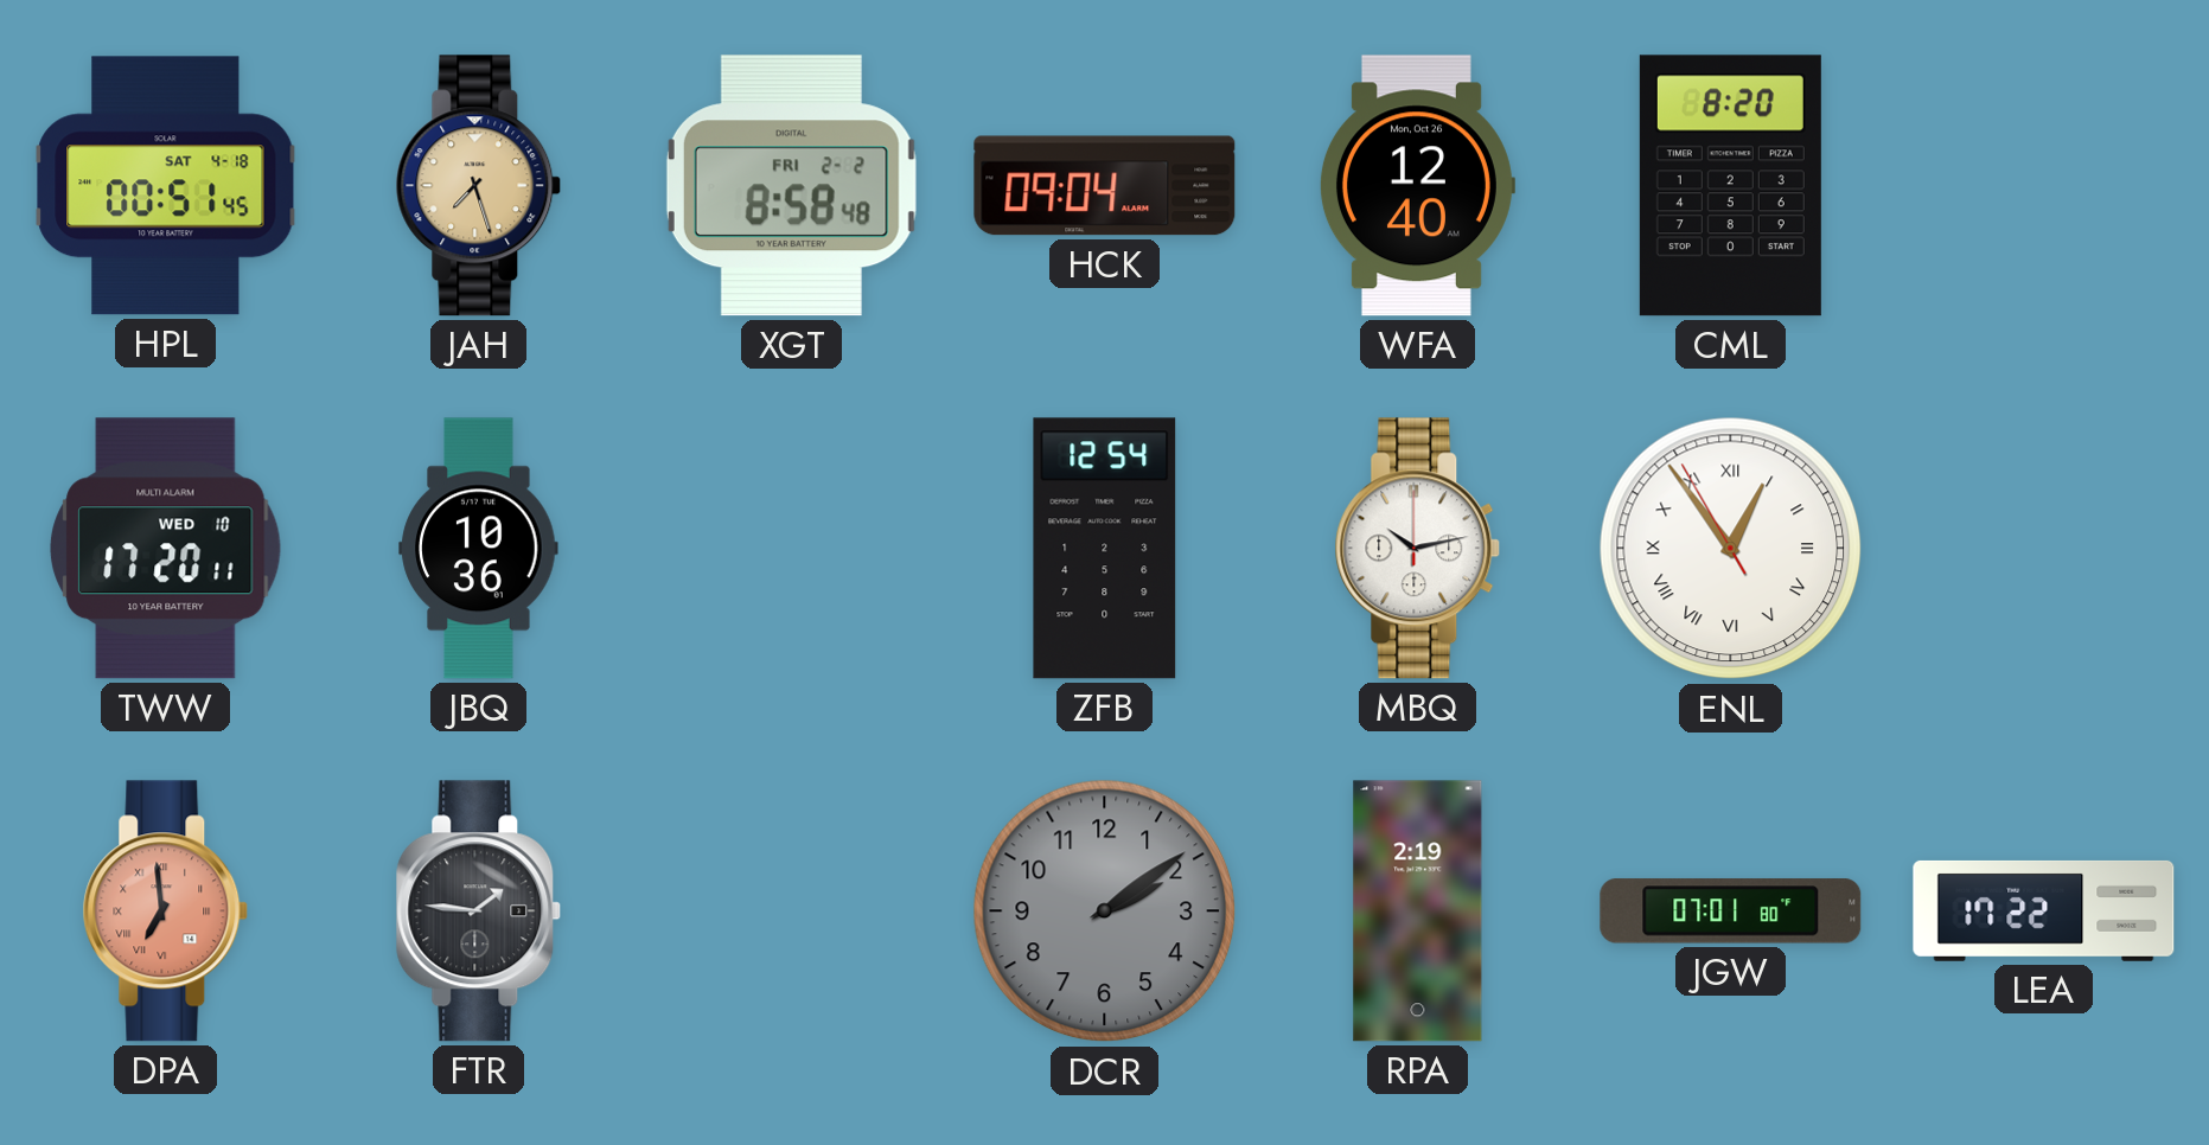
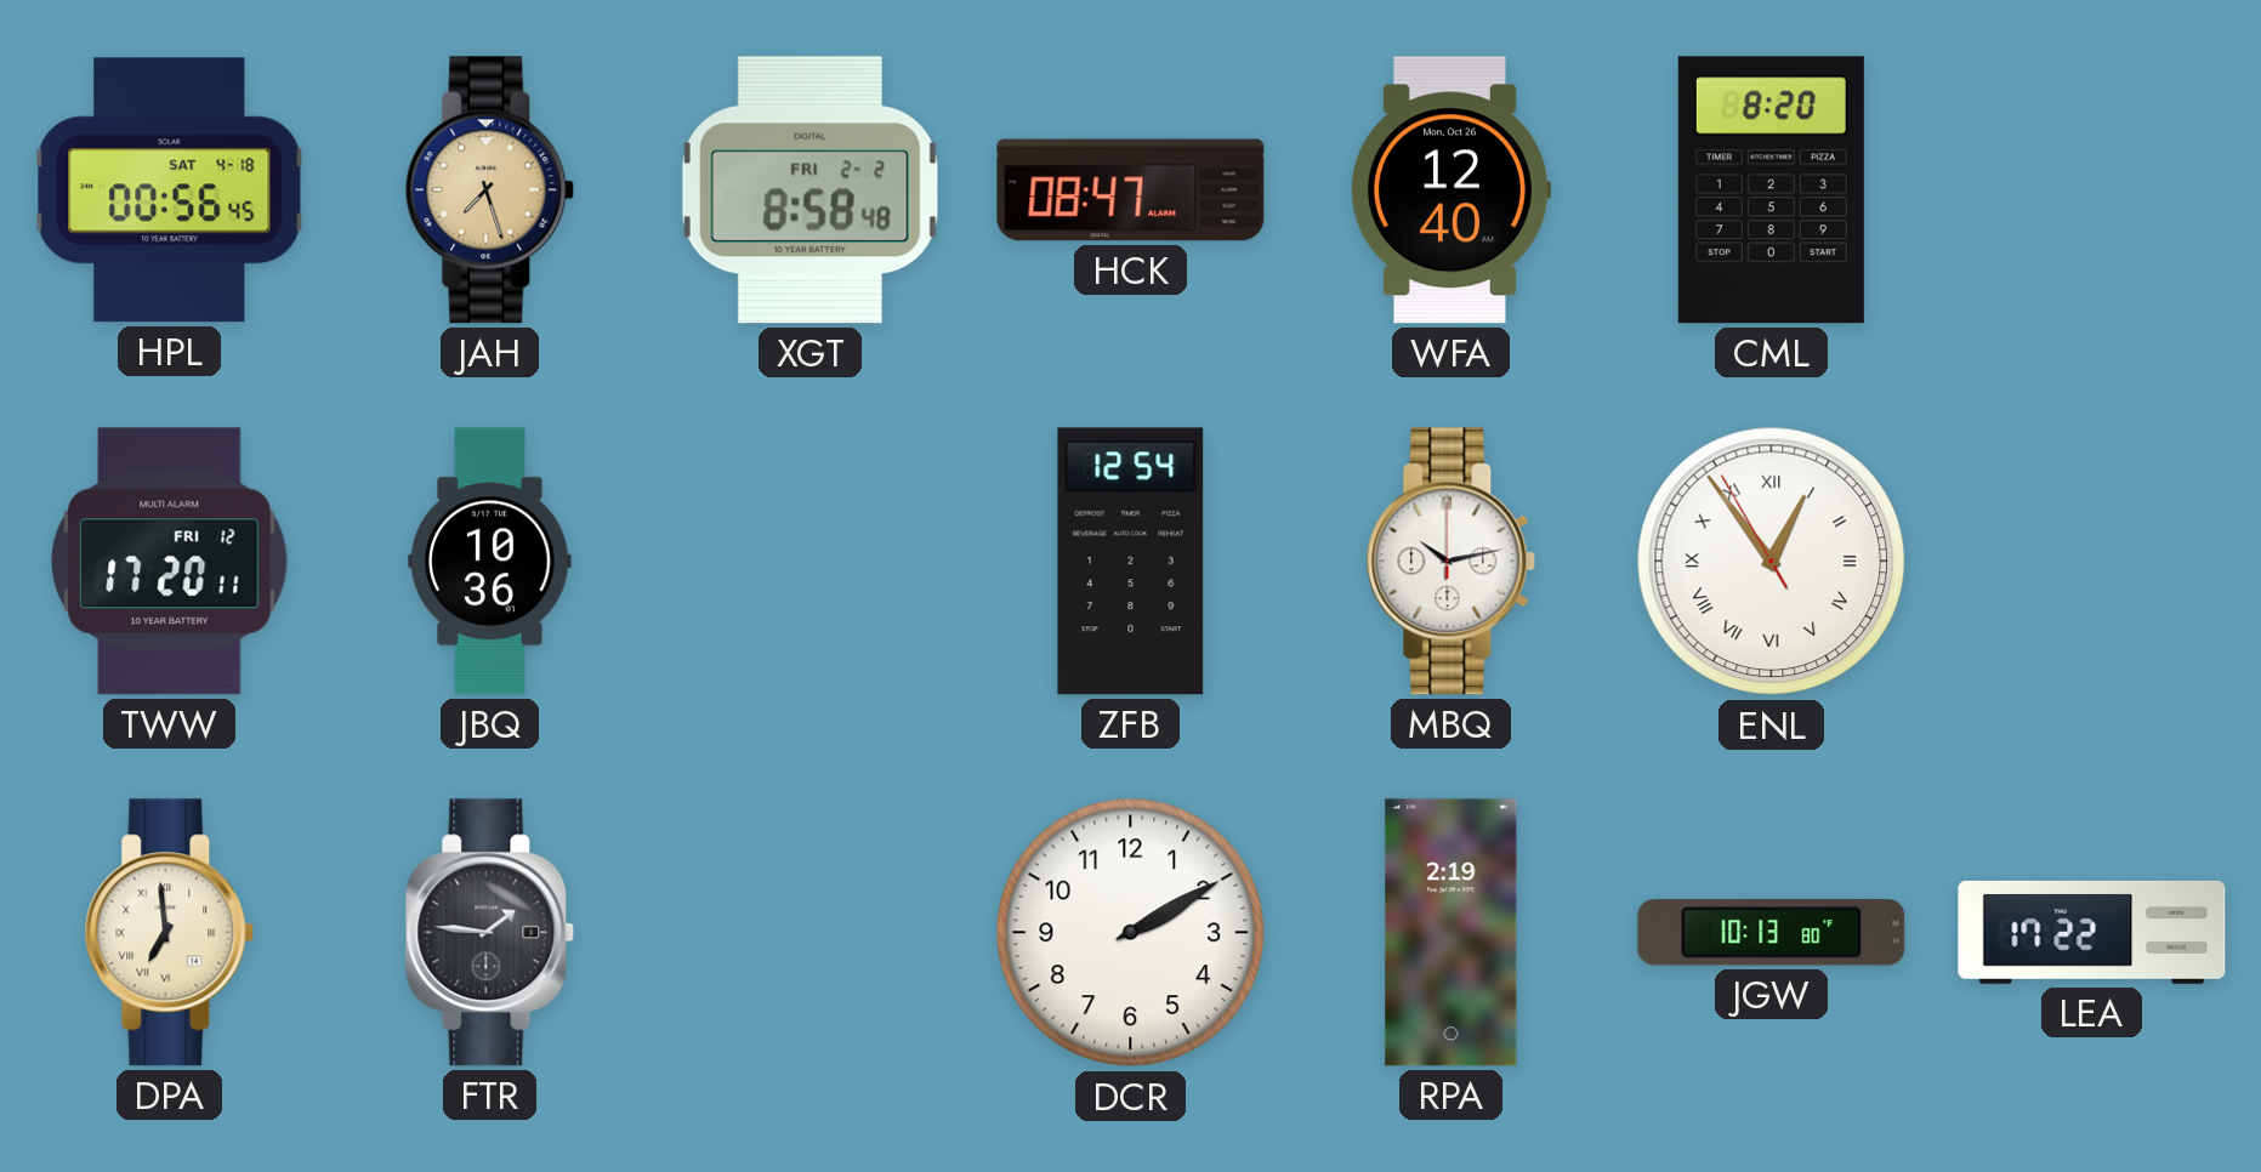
HPL: 00:51 -> 00:56
HCK: 09:04 -> 08:47
TWW date: WED 10 -> FRI 12
DPA dial: salmon -> cream
DCR: 2:09 -> 2:10
DCR dial: grey -> white
JGW: 07:01 -> 10:13
